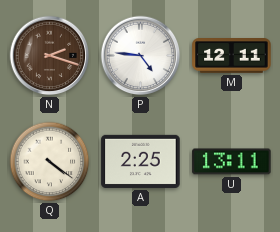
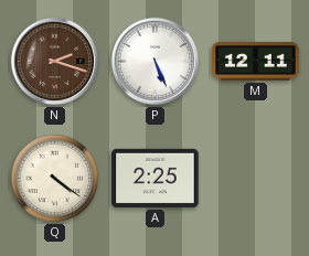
P: 4:46 -> 5:26
U: 13:11 -> none
